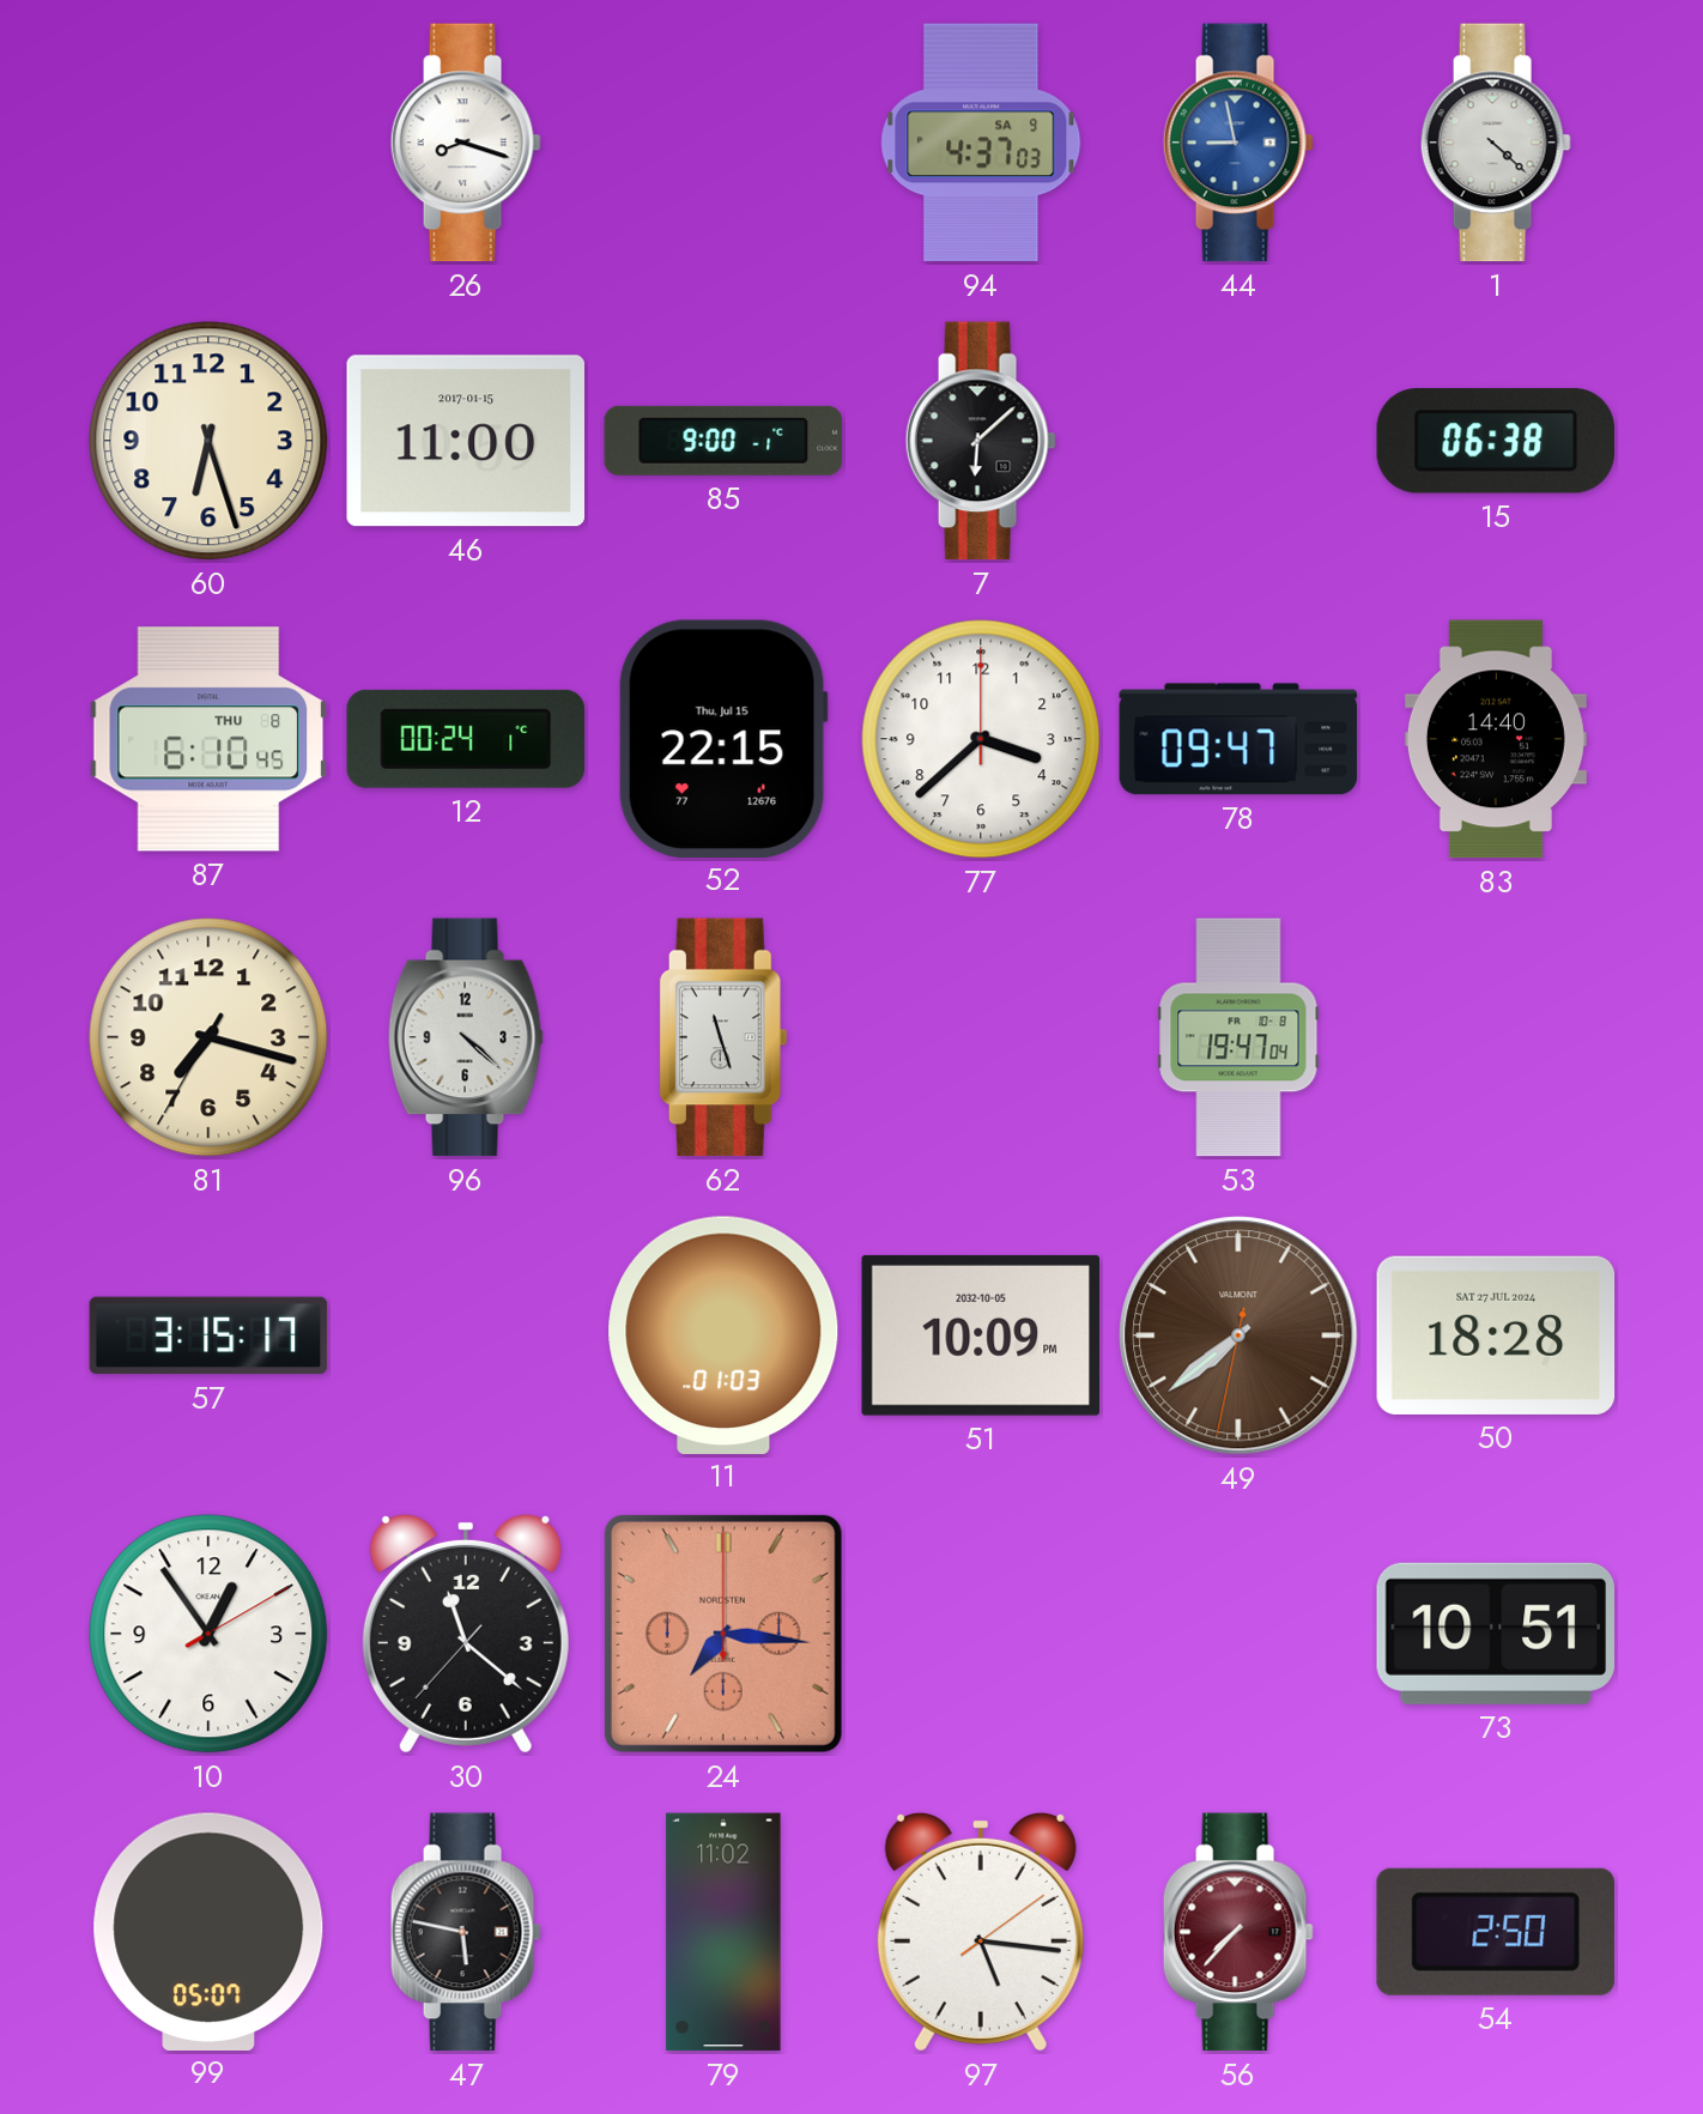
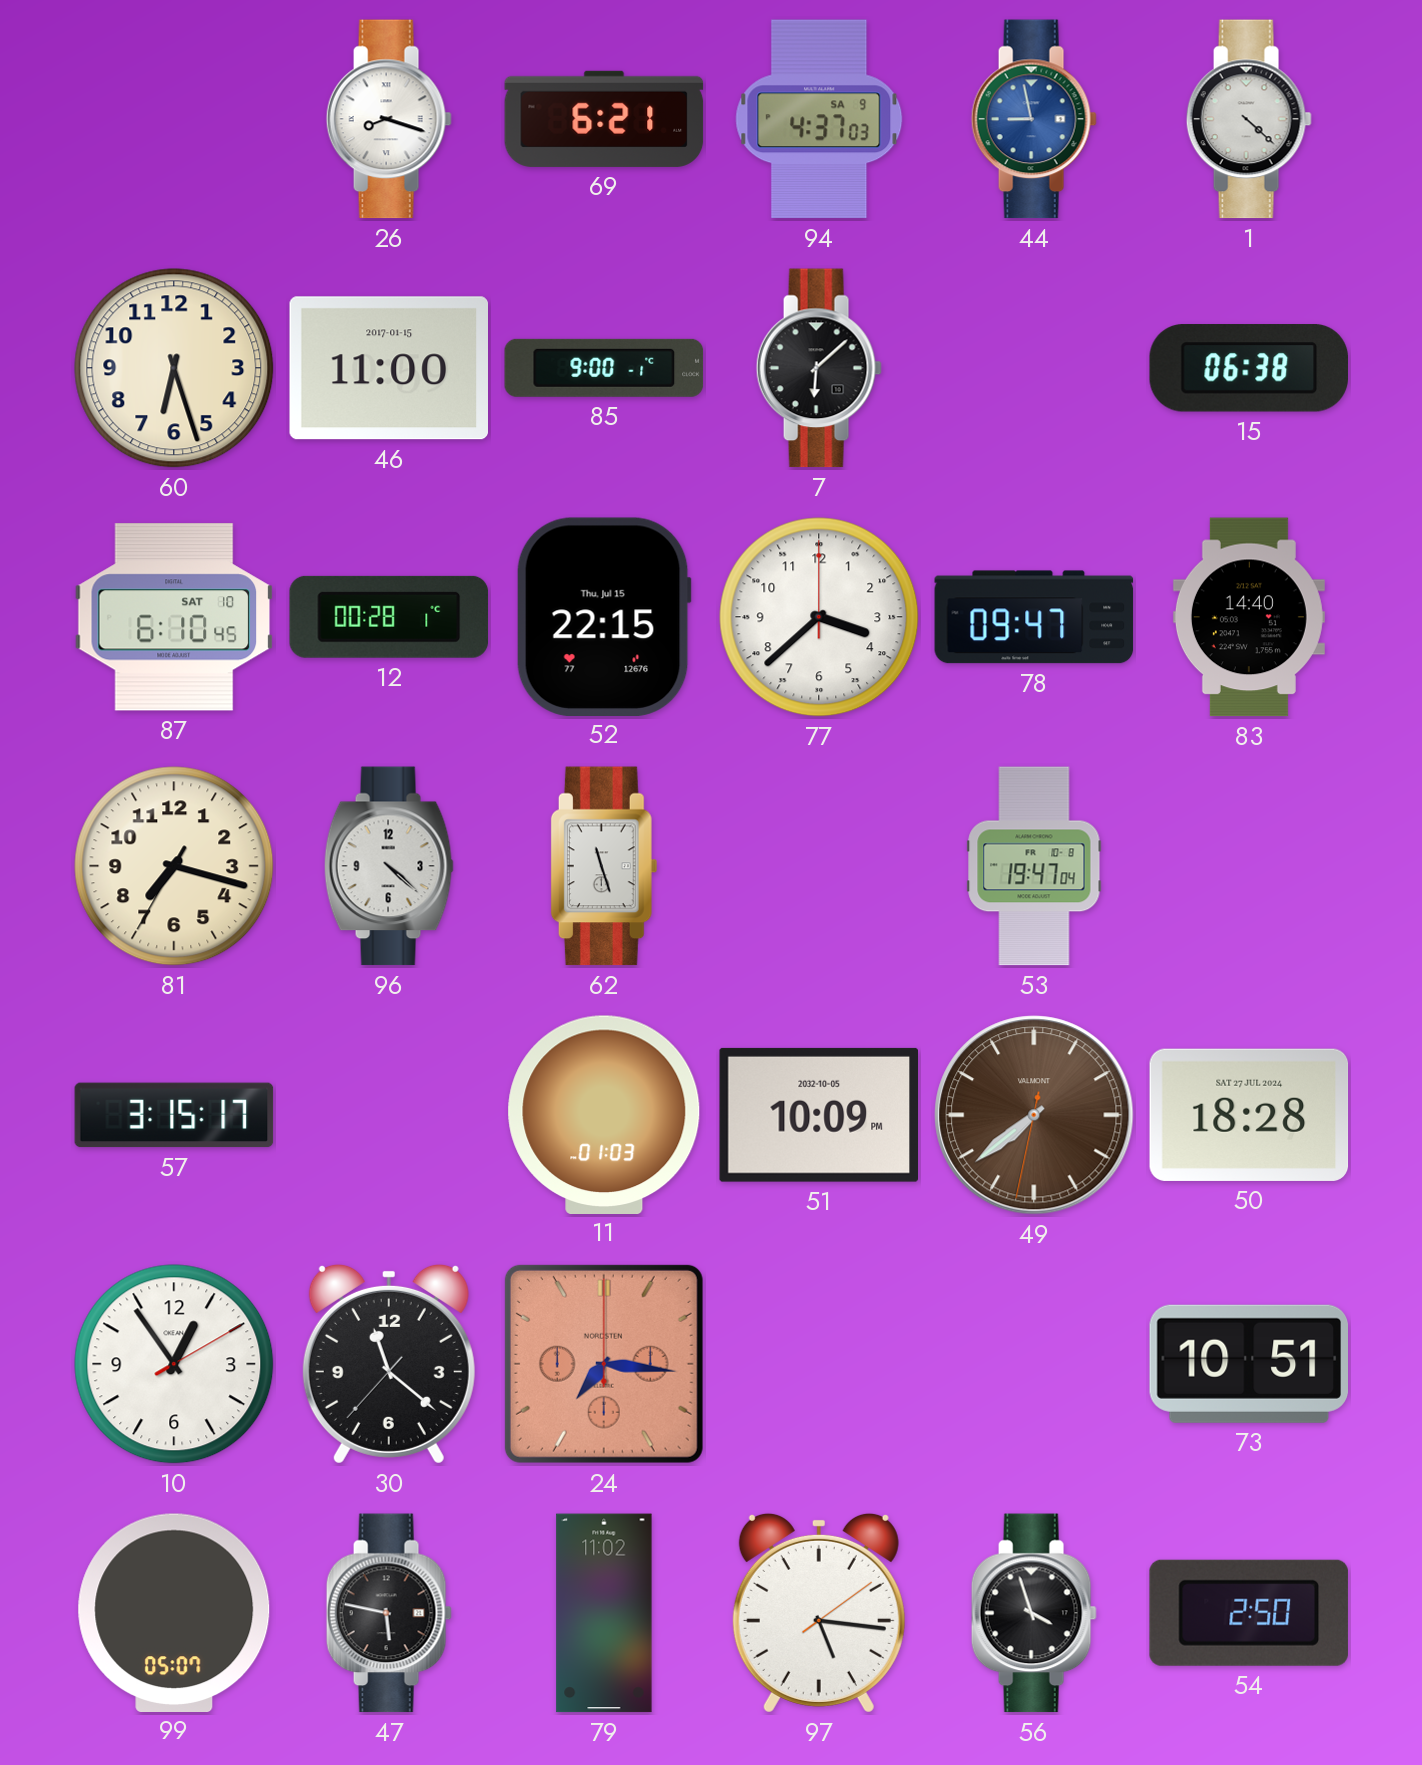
69: none -> 6:21
87 date: THU 8 -> SAT 10
12: 00:24 -> 00:28
56: 7:37 -> 3:57
56 dial: burgundy -> black
